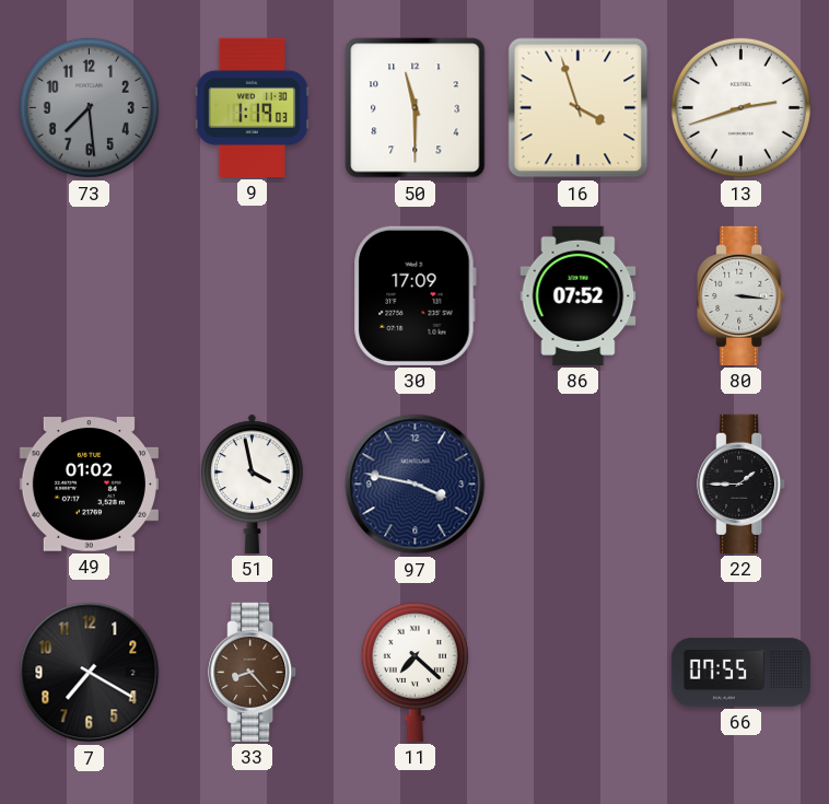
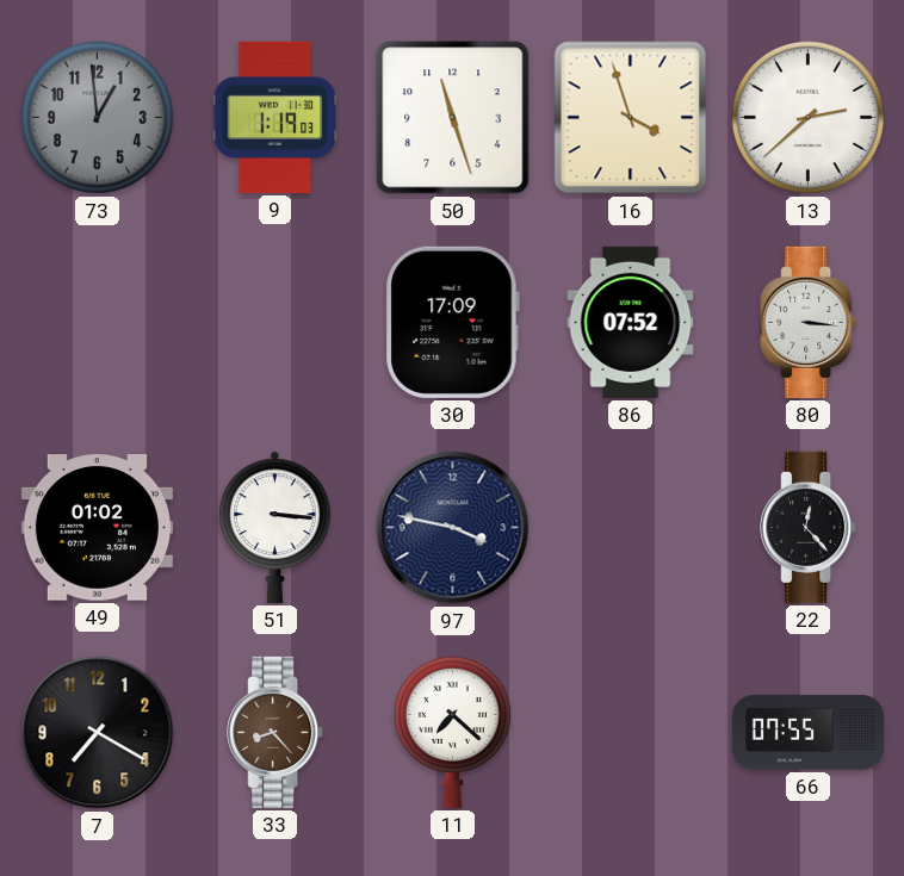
73: 7:29 -> 12:59
50: 11:30 -> 11:27
13: 2:42 -> 2:38
51: 3:58 -> 3:16
22: 1:45 -> 12:23
